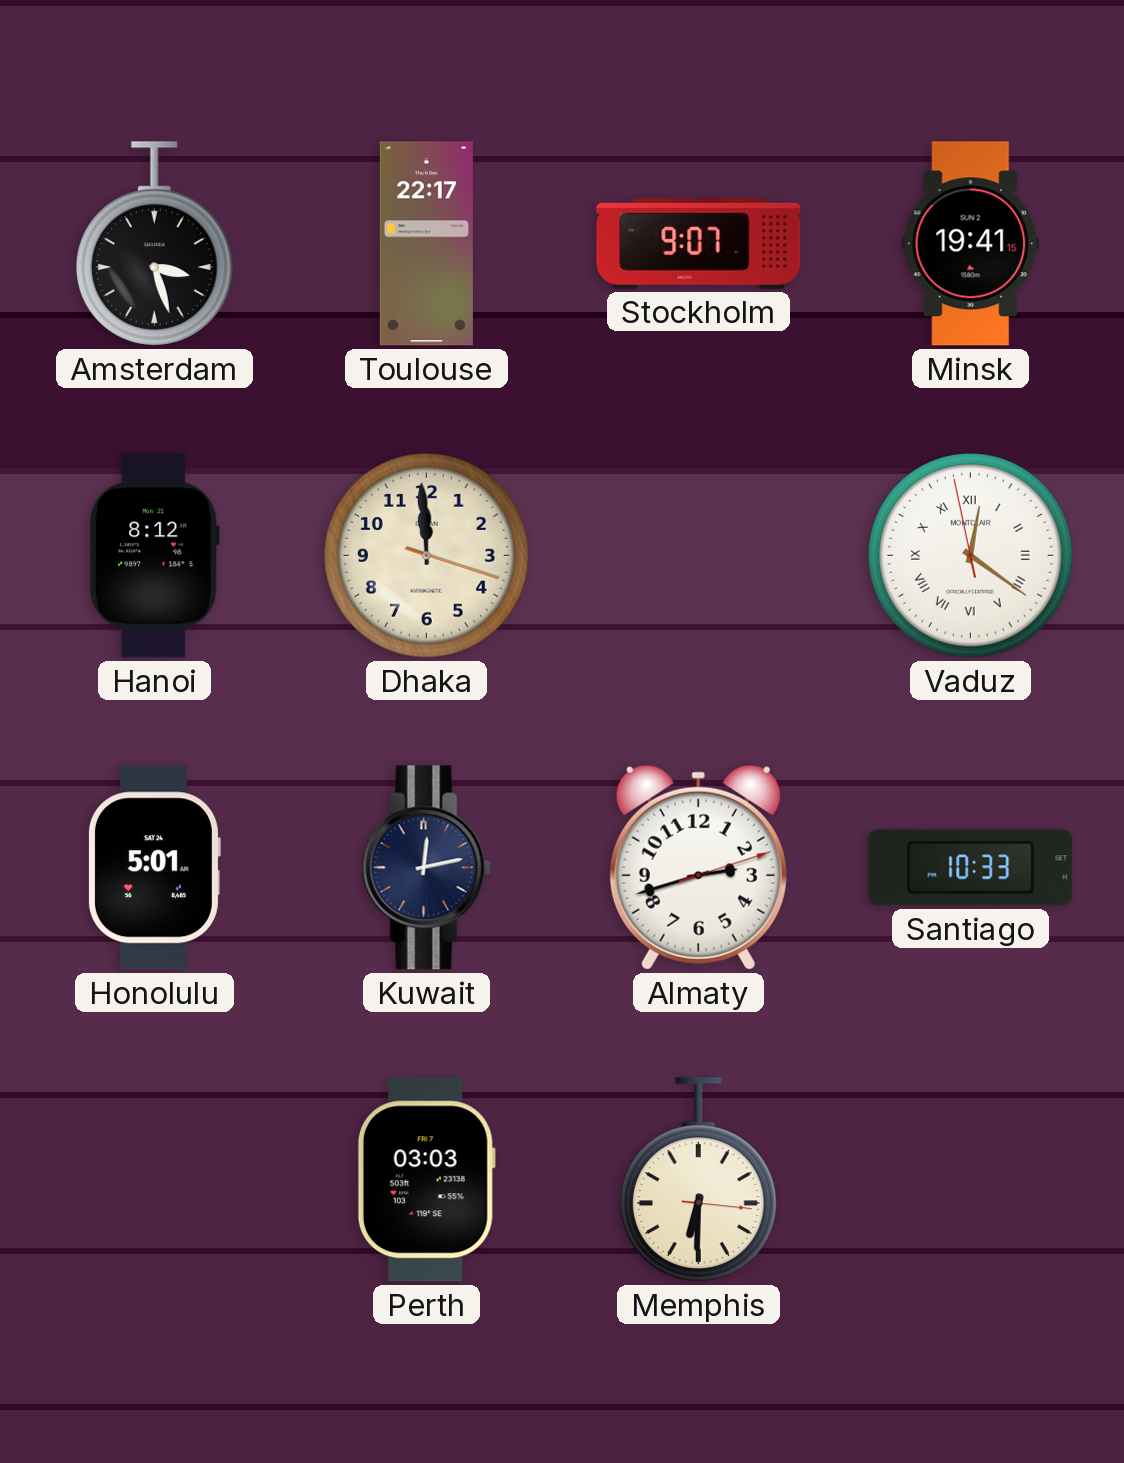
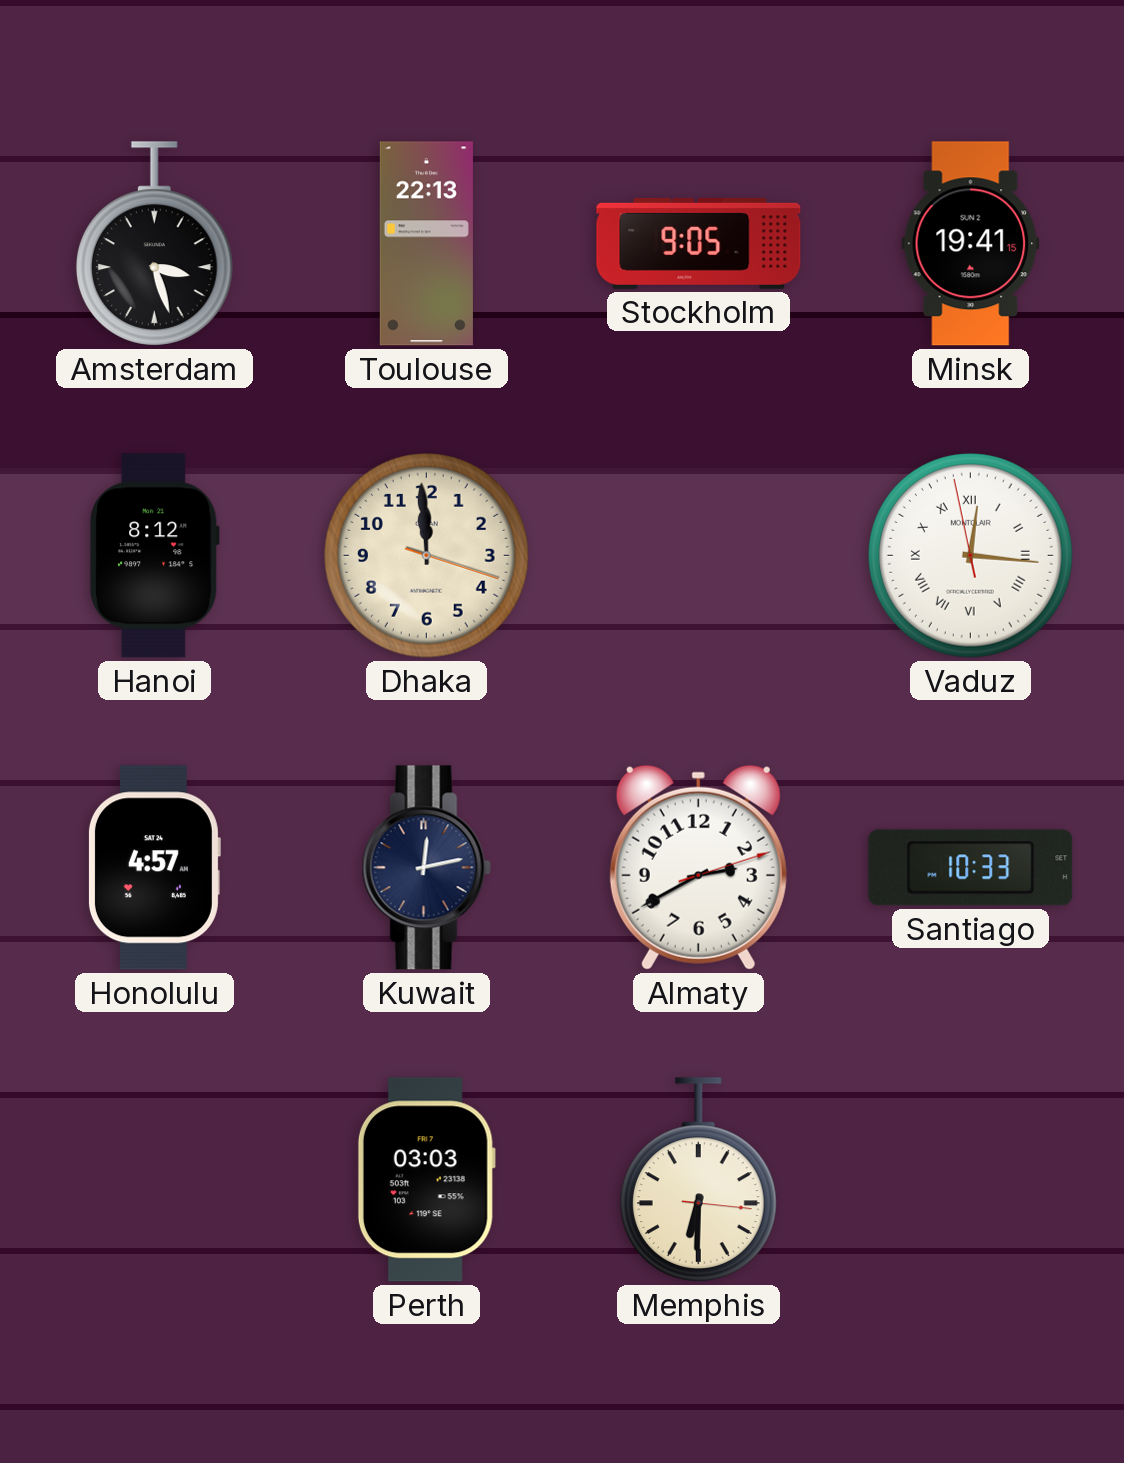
Toulouse: 22:17 -> 22:13
Stockholm: 9:07 -> 9:05
Vaduz: 12:20 -> 12:15
Honolulu: 5:01 -> 4:57
Almaty: 2:42 -> 2:40
